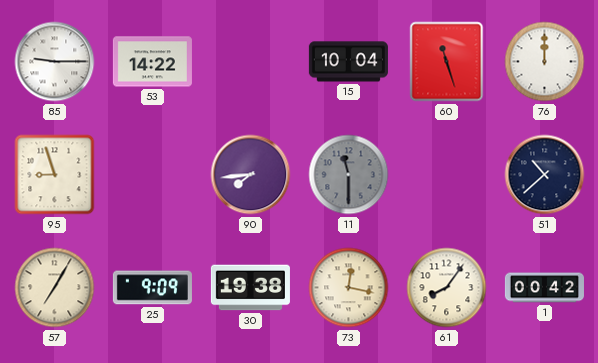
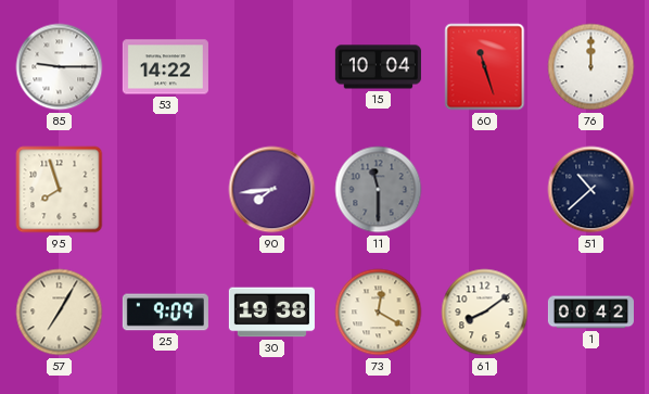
95: 8:57 -> 7:57
73: 12:17 -> 12:20
61: 8:06 -> 8:09
